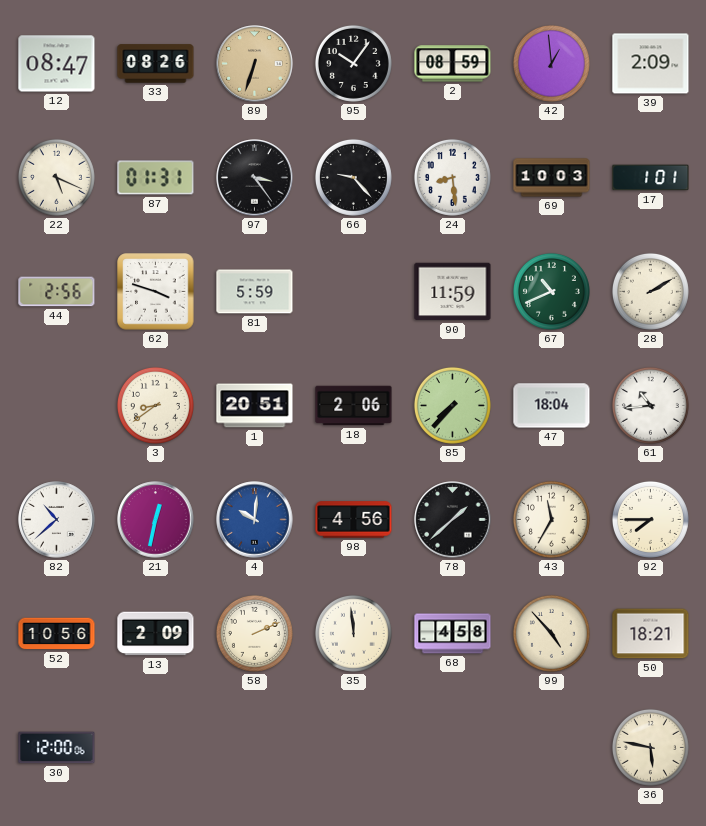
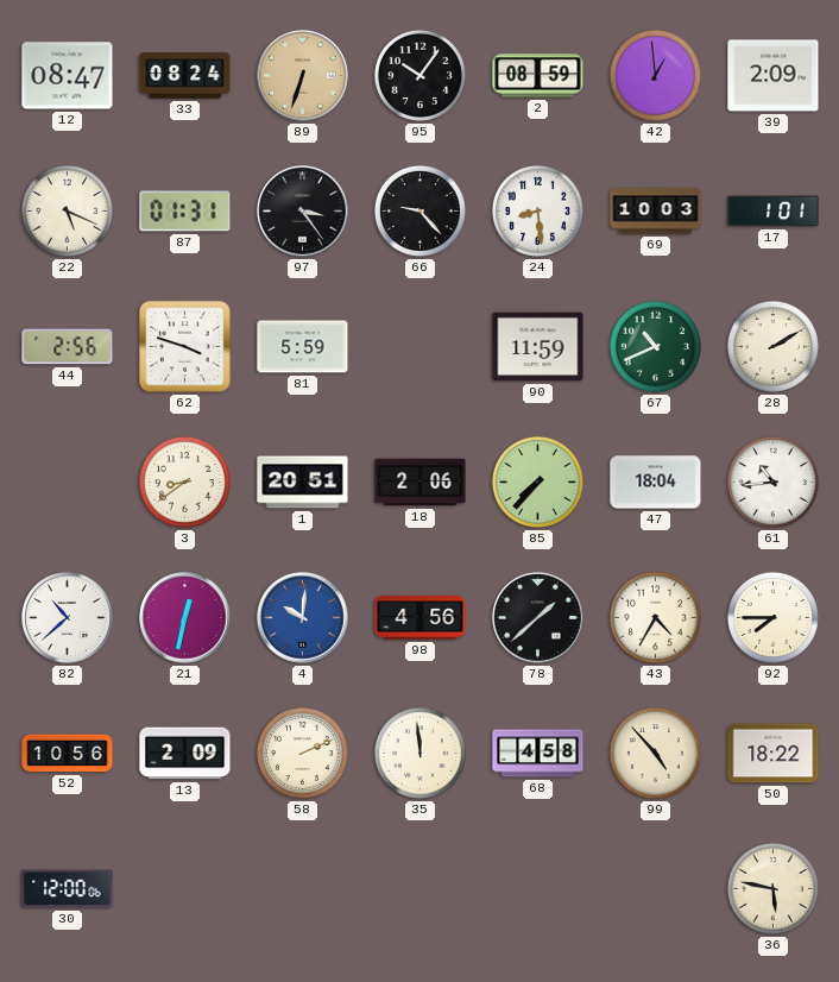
33: 08:26 -> 08:24
43: 11:35 -> 4:35
50: 18:21 -> 18:22
